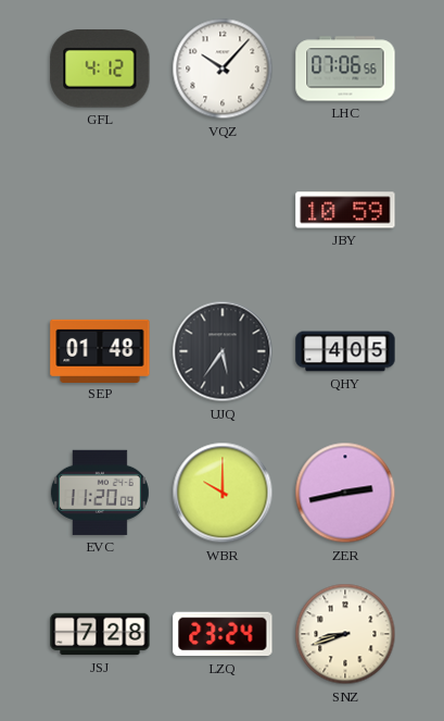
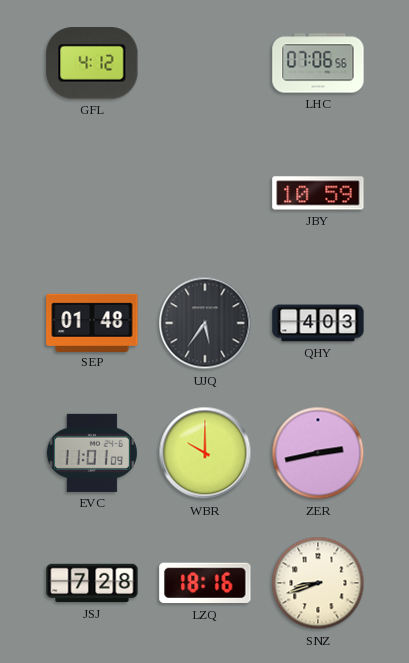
VQZ: 10:07 -> none
QHY: 4:05 -> 4:03
EVC: 11:20 -> 11:01
LZQ: 23:24 -> 18:16
